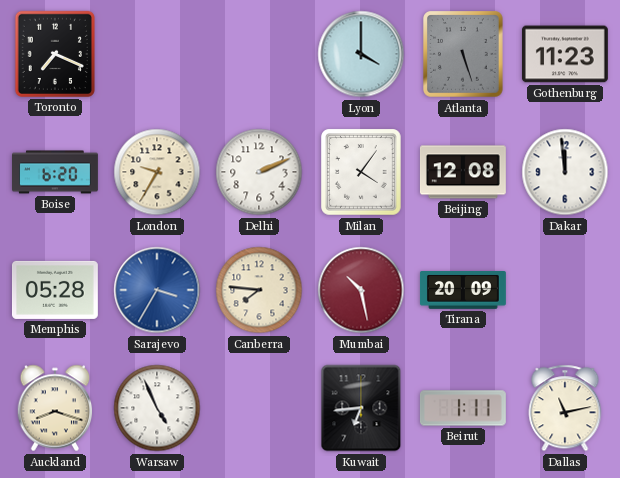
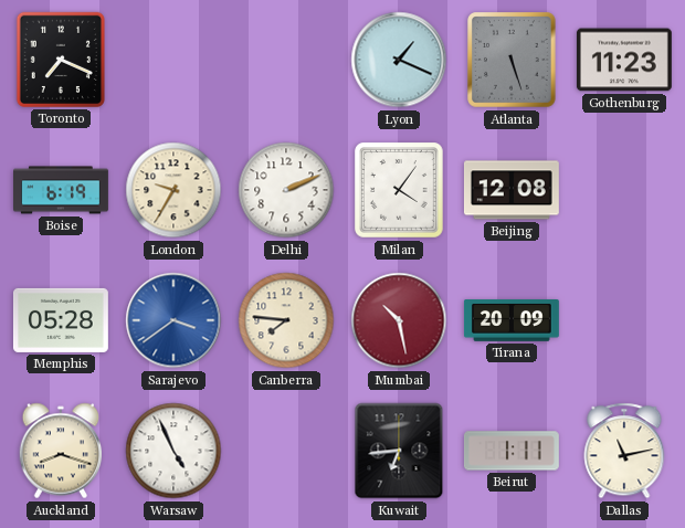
Lyon: 4:00 -> 1:19
Boise: 6:20 -> 6:19
Dakar: 11:59 -> none
Sarajevo: 3:35 -> 3:39
